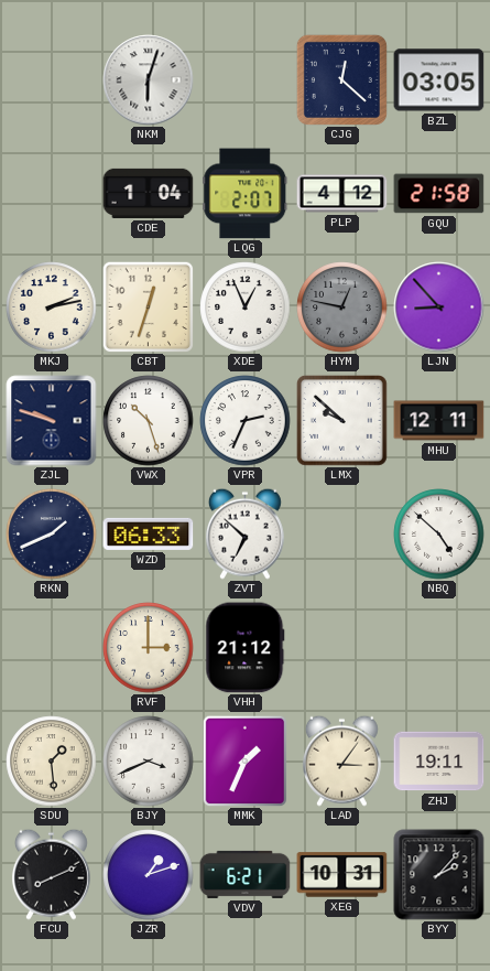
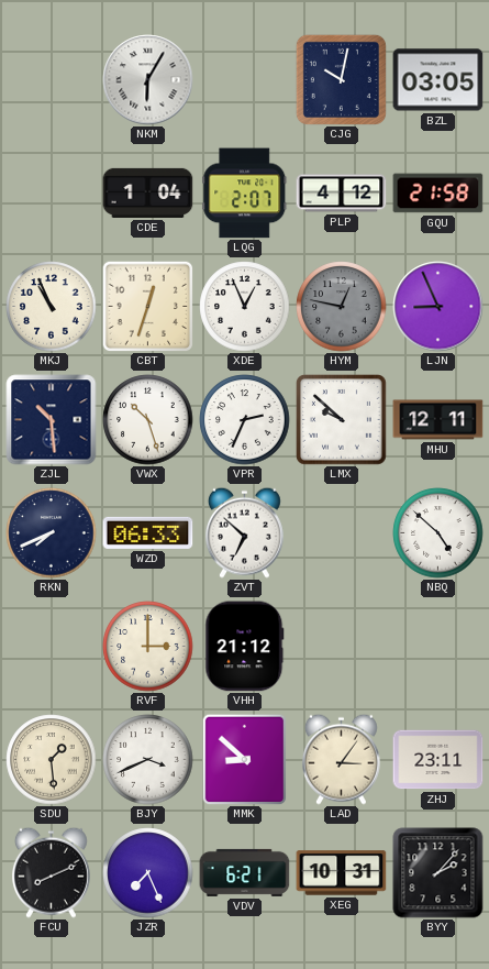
NKM: 6:03 -> 6:05
CJG: 12:22 -> 10:02
MKJ: 2:13 -> 10:56
LJN: 8:53 -> 8:56
ZJL: 9:48 -> 10:29
RKN: 1:41 -> 7:41
MMK: 1:34 -> 8:52
ZHJ: 19:11 -> 23:11
JZR: 1:12 -> 7:26
